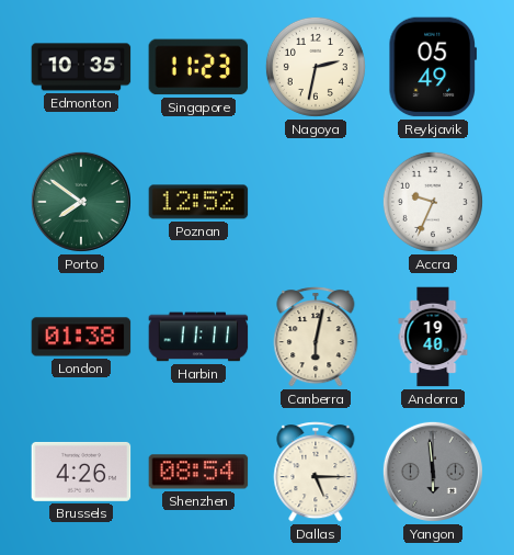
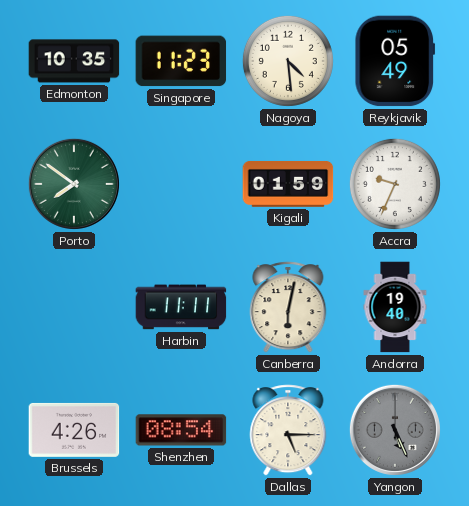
Nagoya: 2:32 -> 4:29
Poznan: 12:52 -> none
Kigali: none -> 01:59
London: 01:38 -> none
Yangon: 5:59 -> 5:26
